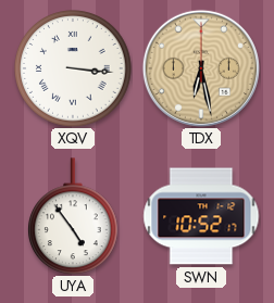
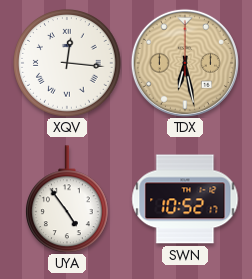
XQV: 3:16 -> 12:16
